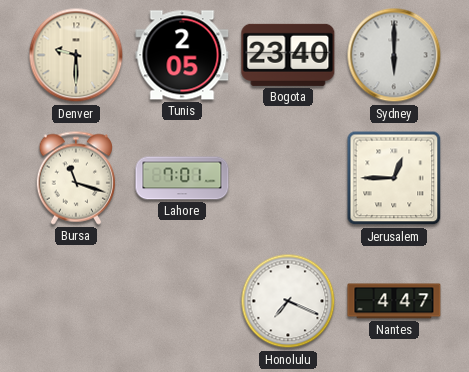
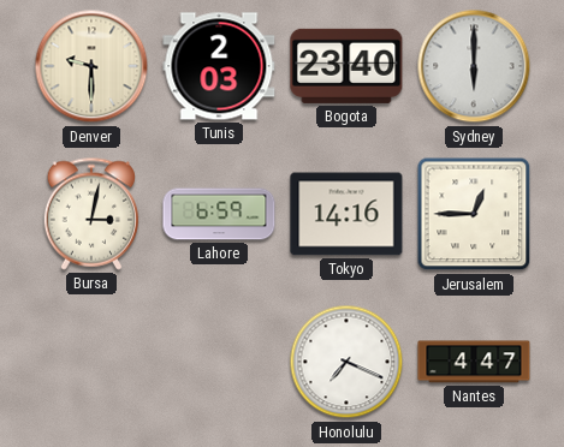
Tunis: 2:05 -> 2:03
Bursa: 11:18 -> 3:02
Lahore: 7:01 -> 6:59
Tokyo: none -> 14:16
